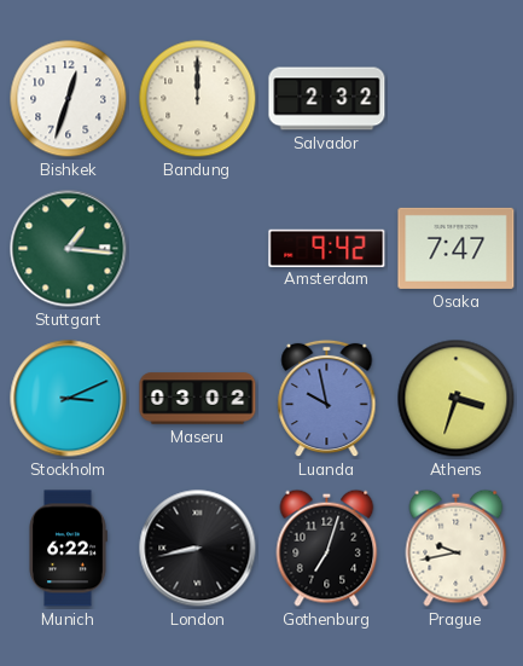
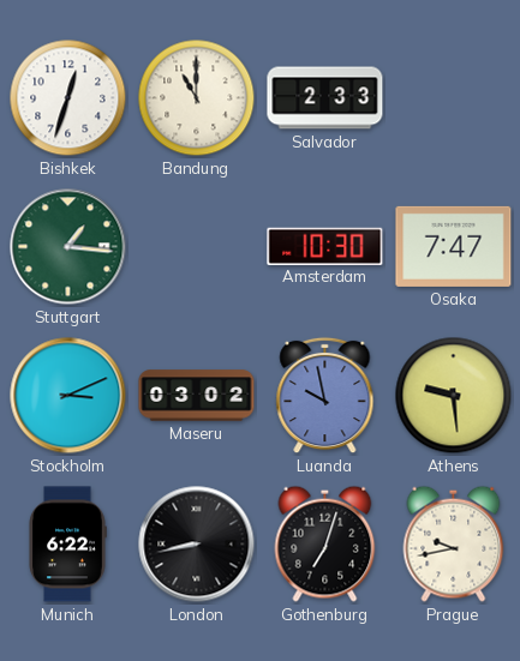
Bandung: 12:00 -> 11:00
Salvador: 2:32 -> 2:33
Amsterdam: 9:42 -> 10:30
Athens: 3:33 -> 9:29
